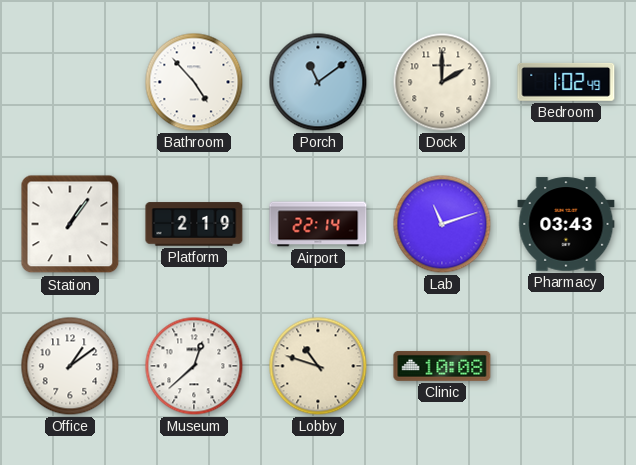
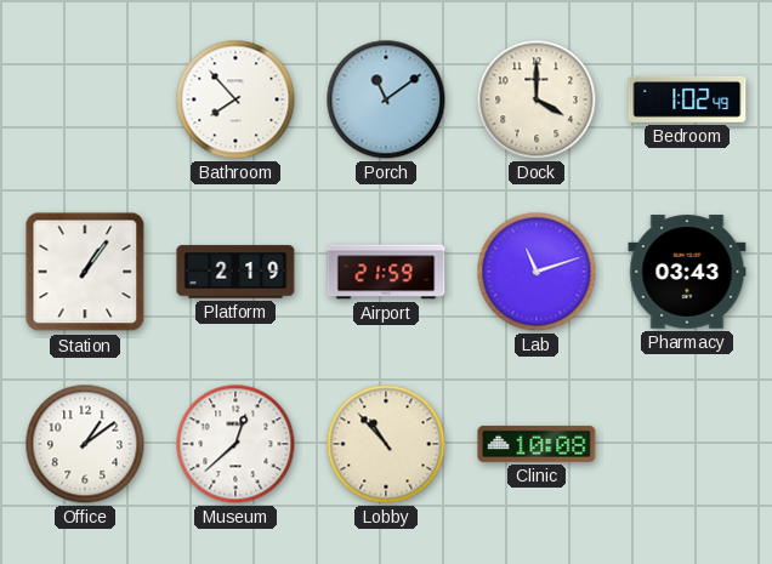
Bathroom: 4:53 -> 7:53
Dock: 2:00 -> 4:00
Airport: 22:14 -> 21:59
Lobby: 10:48 -> 10:53
